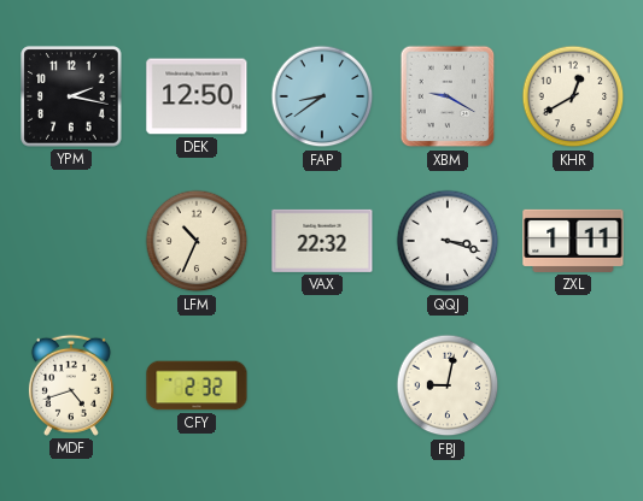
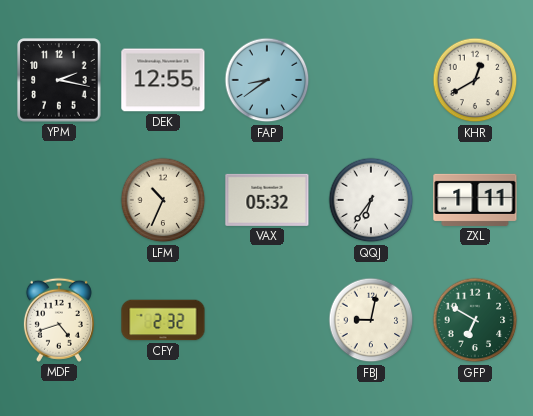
DEK: 12:50 -> 12:55
XBM: 9:20 -> none
VAX: 22:32 -> 05:32
QQJ: 3:18 -> 6:36
GFP: none -> 6:50
